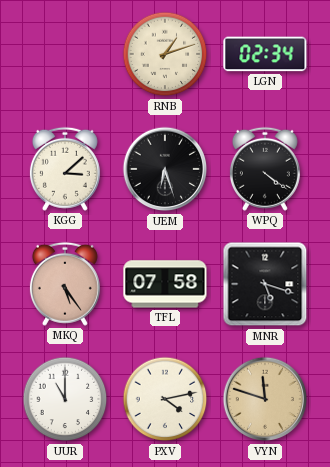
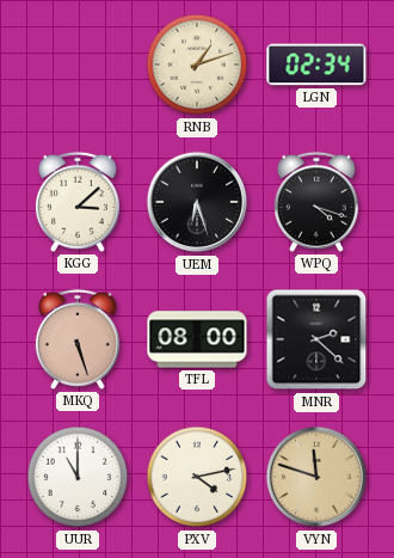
WPQ: 4:21 -> 4:18
MKQ: 5:24 -> 5:27
TFL: 07:58 -> 08:00
MNR: 5:18 -> 2:22
